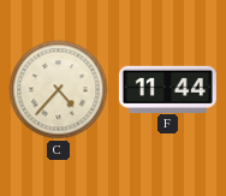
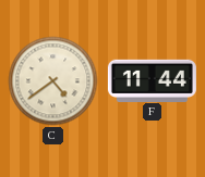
C: 4:37 -> 4:39
